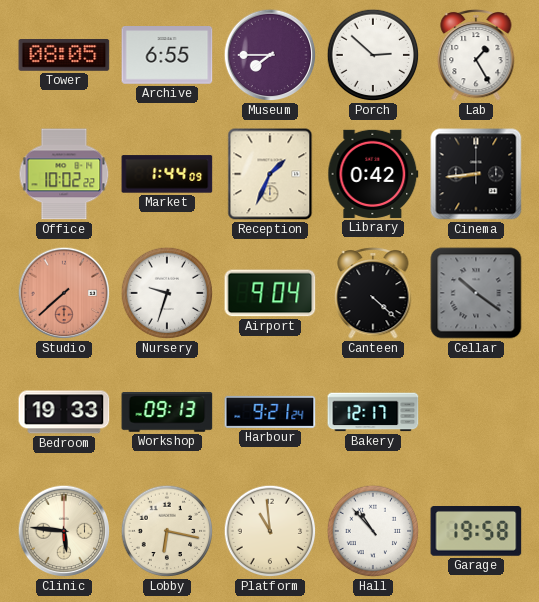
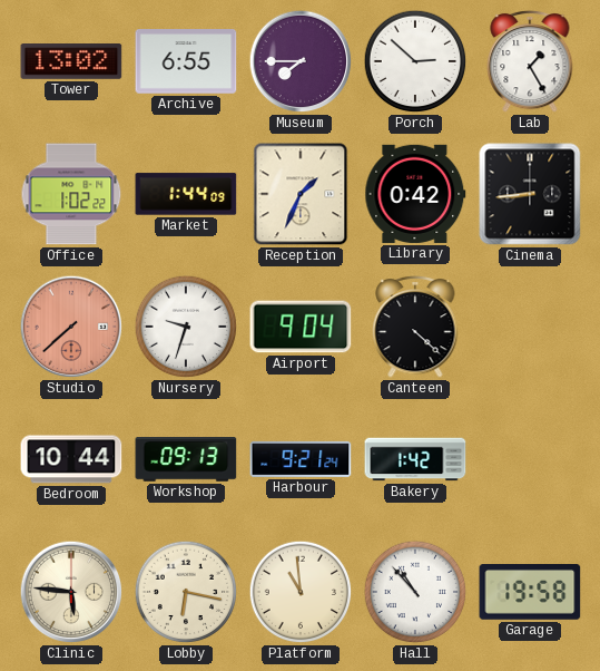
Tower: 08:05 -> 13:02
Office: 10:02 -> 1:02
Cellar: 10:21 -> none
Bedroom: 19:33 -> 10:44
Bakery: 12:17 -> 1:42
